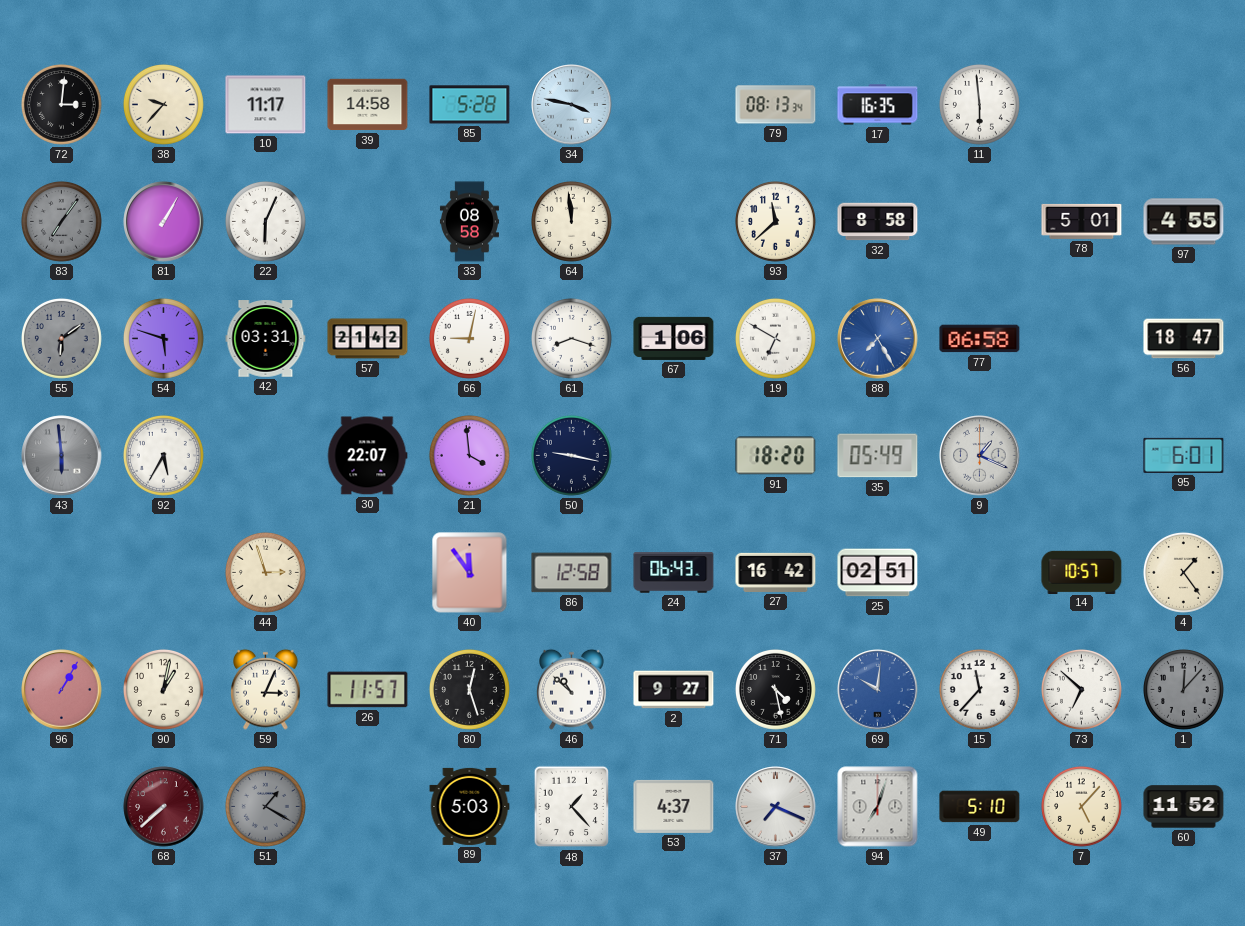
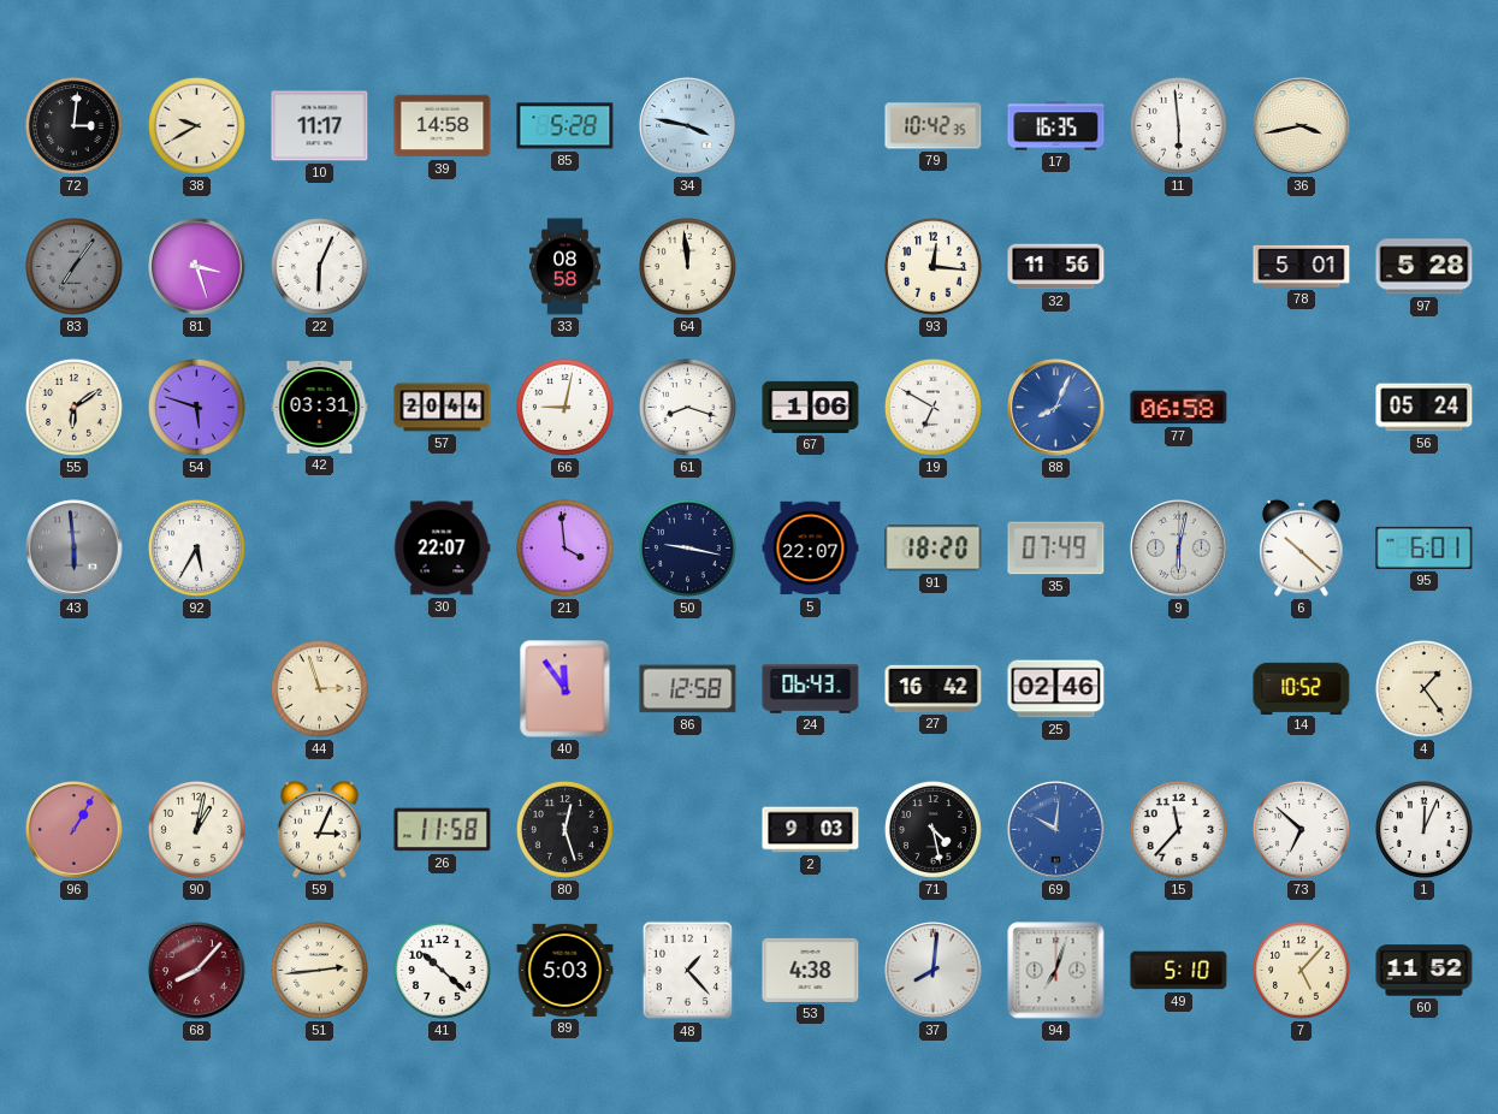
38: 9:37 -> 9:40
79: 08:13 -> 10:42
36: none -> 3:43
81: 1:05 -> 3:27
93: 11:38 -> 12:16
32: 8:58 -> 11:56
97: 4:55 -> 5:28
55 dial: grey -> cream
57: 21:42 -> 20:44
88: 7:25 -> 8:04
56: 18:47 -> 05:24
5: none -> 22:07
35: 05:49 -> 07:49
9: 1:19 -> 6:02
6: none -> 10:22
25: 02:51 -> 02:46
14: 10:57 -> 10:52
26: 11:57 -> 11:58
46: 10:52 -> none
2: 9:27 -> 9:03
1: 12:07 -> 12:04
1 dial: grey -> white
68: 7:38 -> 8:07
51: 1:20 -> 2:44
51 dial: grey -> cream
41: none -> 10:22
53: 4:37 -> 4:38
37: 7:19 -> 8:01
